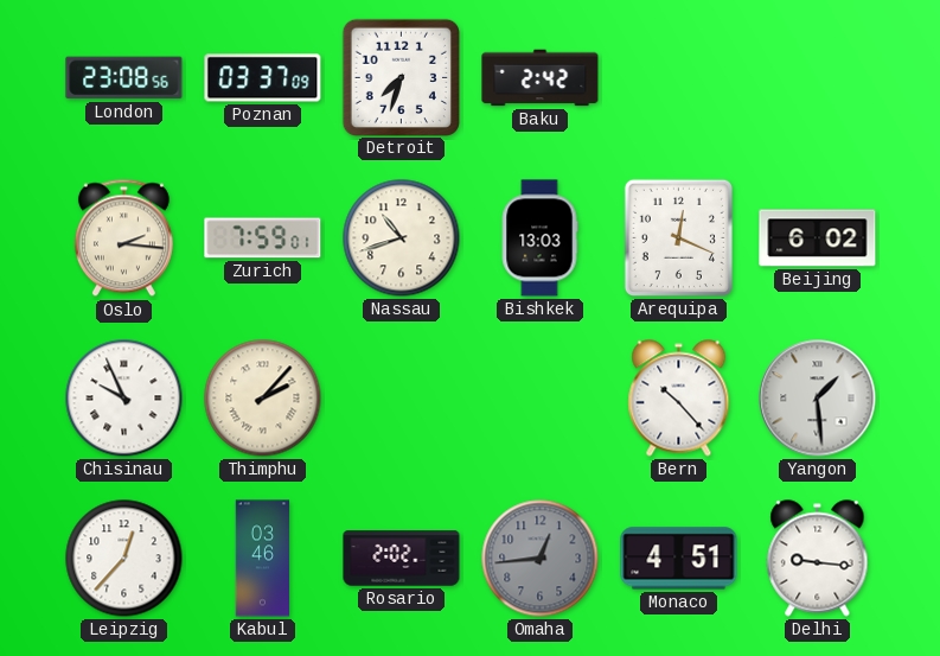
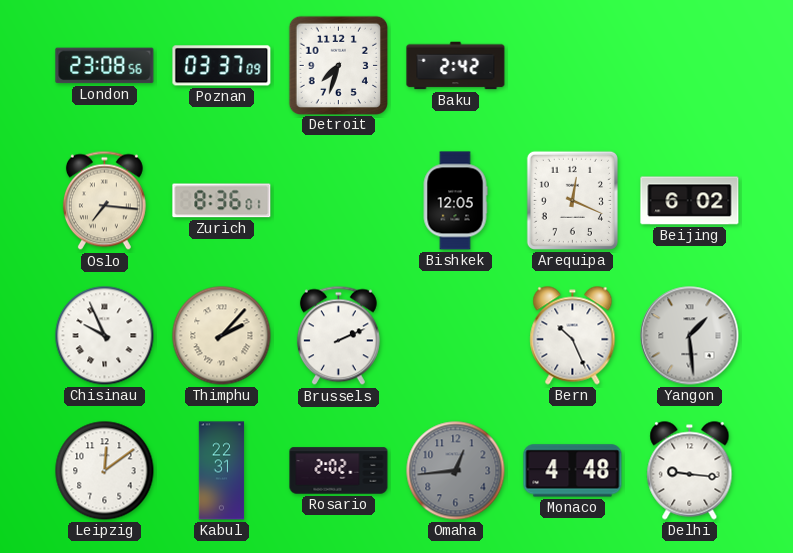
Oslo: 2:16 -> 7:16
Zurich: 7:59 -> 8:36
Nassau: 10:42 -> none
Bishkek: 13:03 -> 12:05
Brussels: none -> 2:11
Bern: 10:23 -> 10:26
Leipzig: 12:37 -> 12:09
Kabul: 03:46 -> 22:31
Monaco: 4:51 -> 4:48
